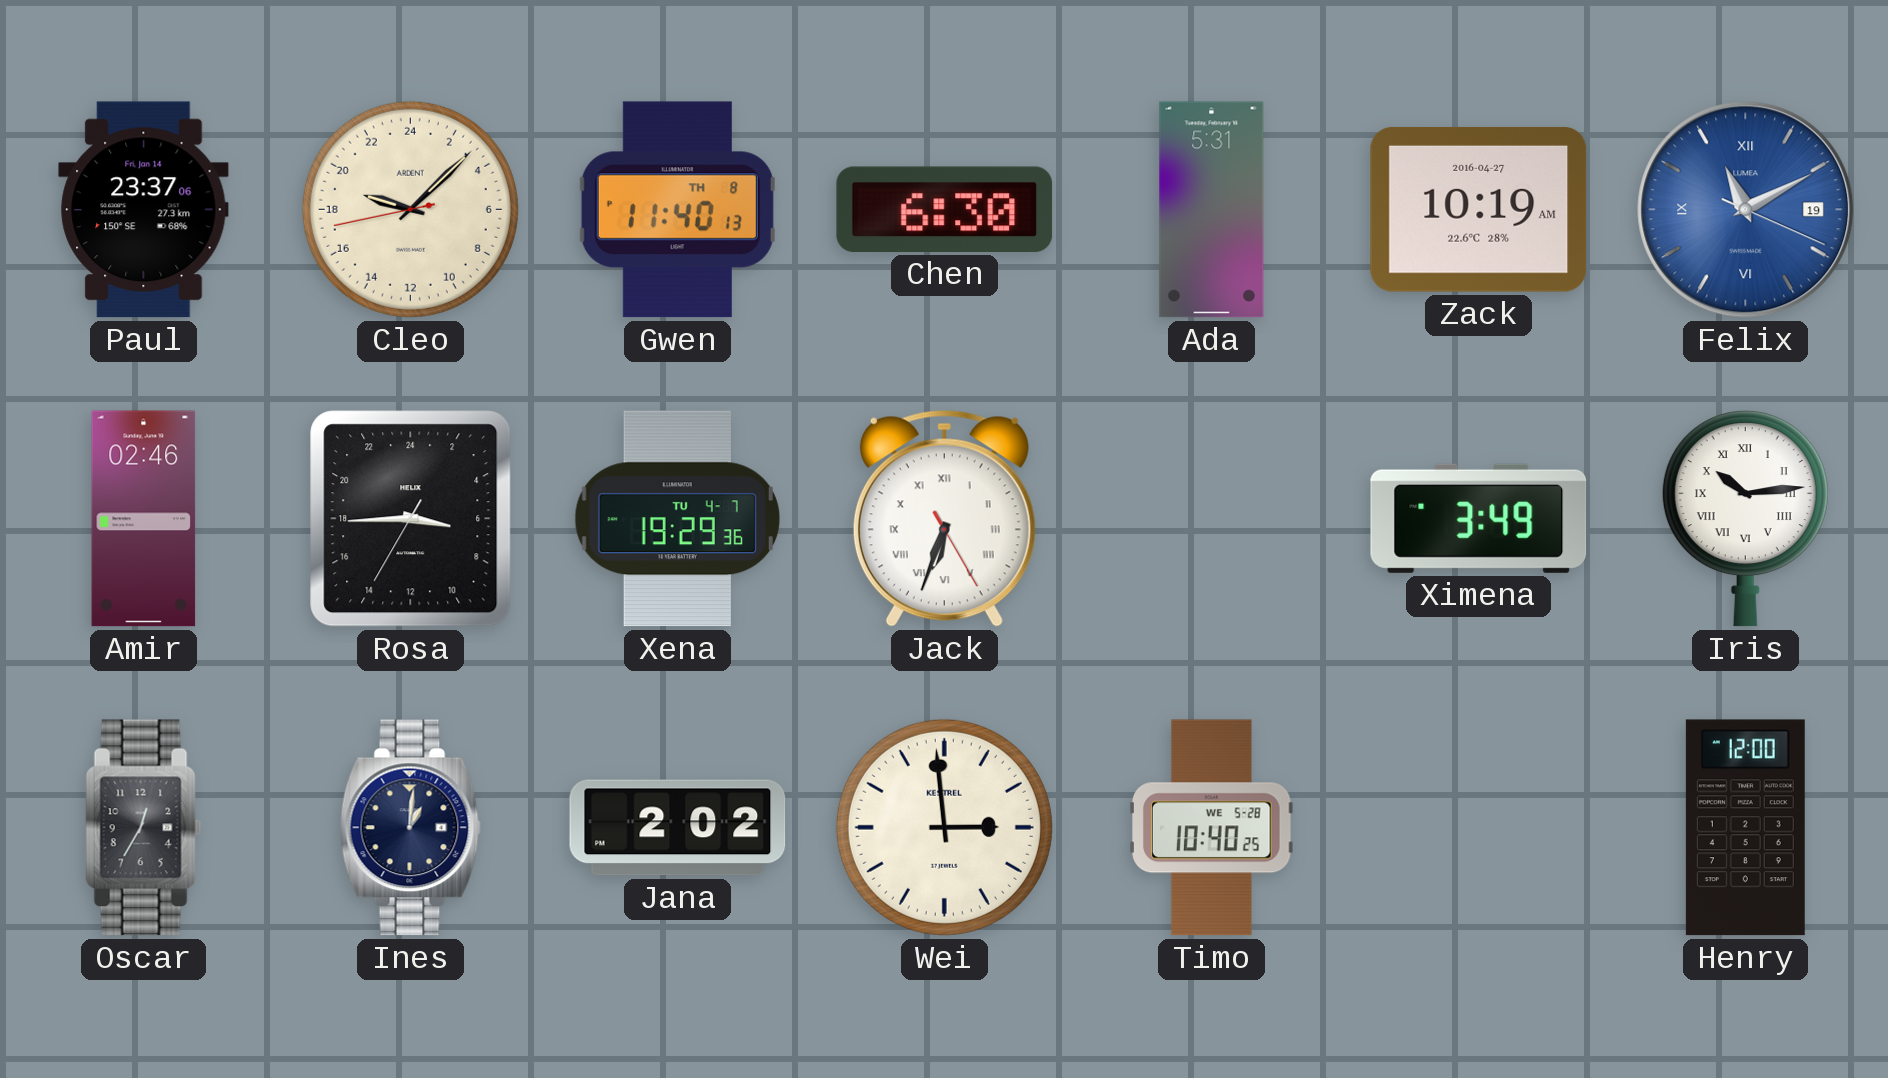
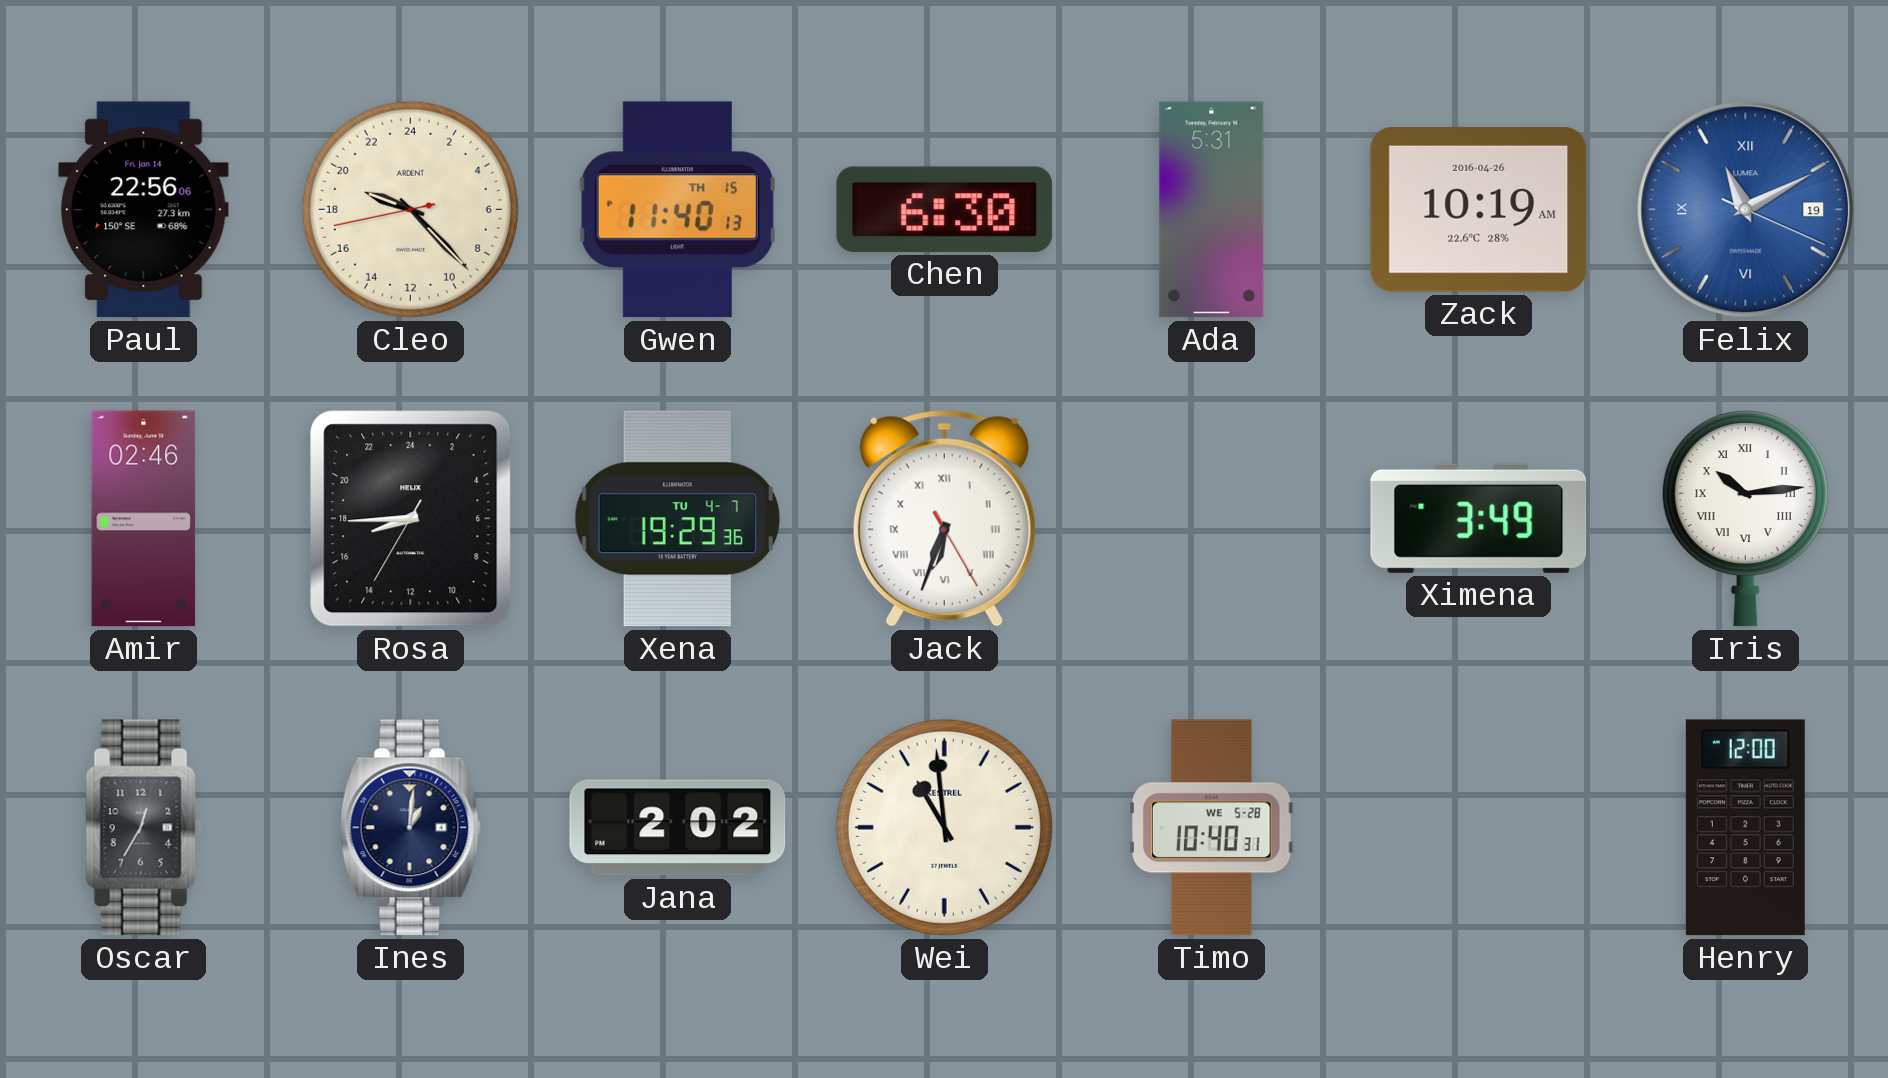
Paul: 23:37 -> 22:56
Cleo: 19:07 -> 19:22
Gwen date: TH 8 -> TH 15
Zack date: 2016-04-27 -> 2016-04-26
Rosa: 6:44 -> 16:44
Wei: 2:59 -> 10:59
Timo: 10:40:25 -> 10:40:31
